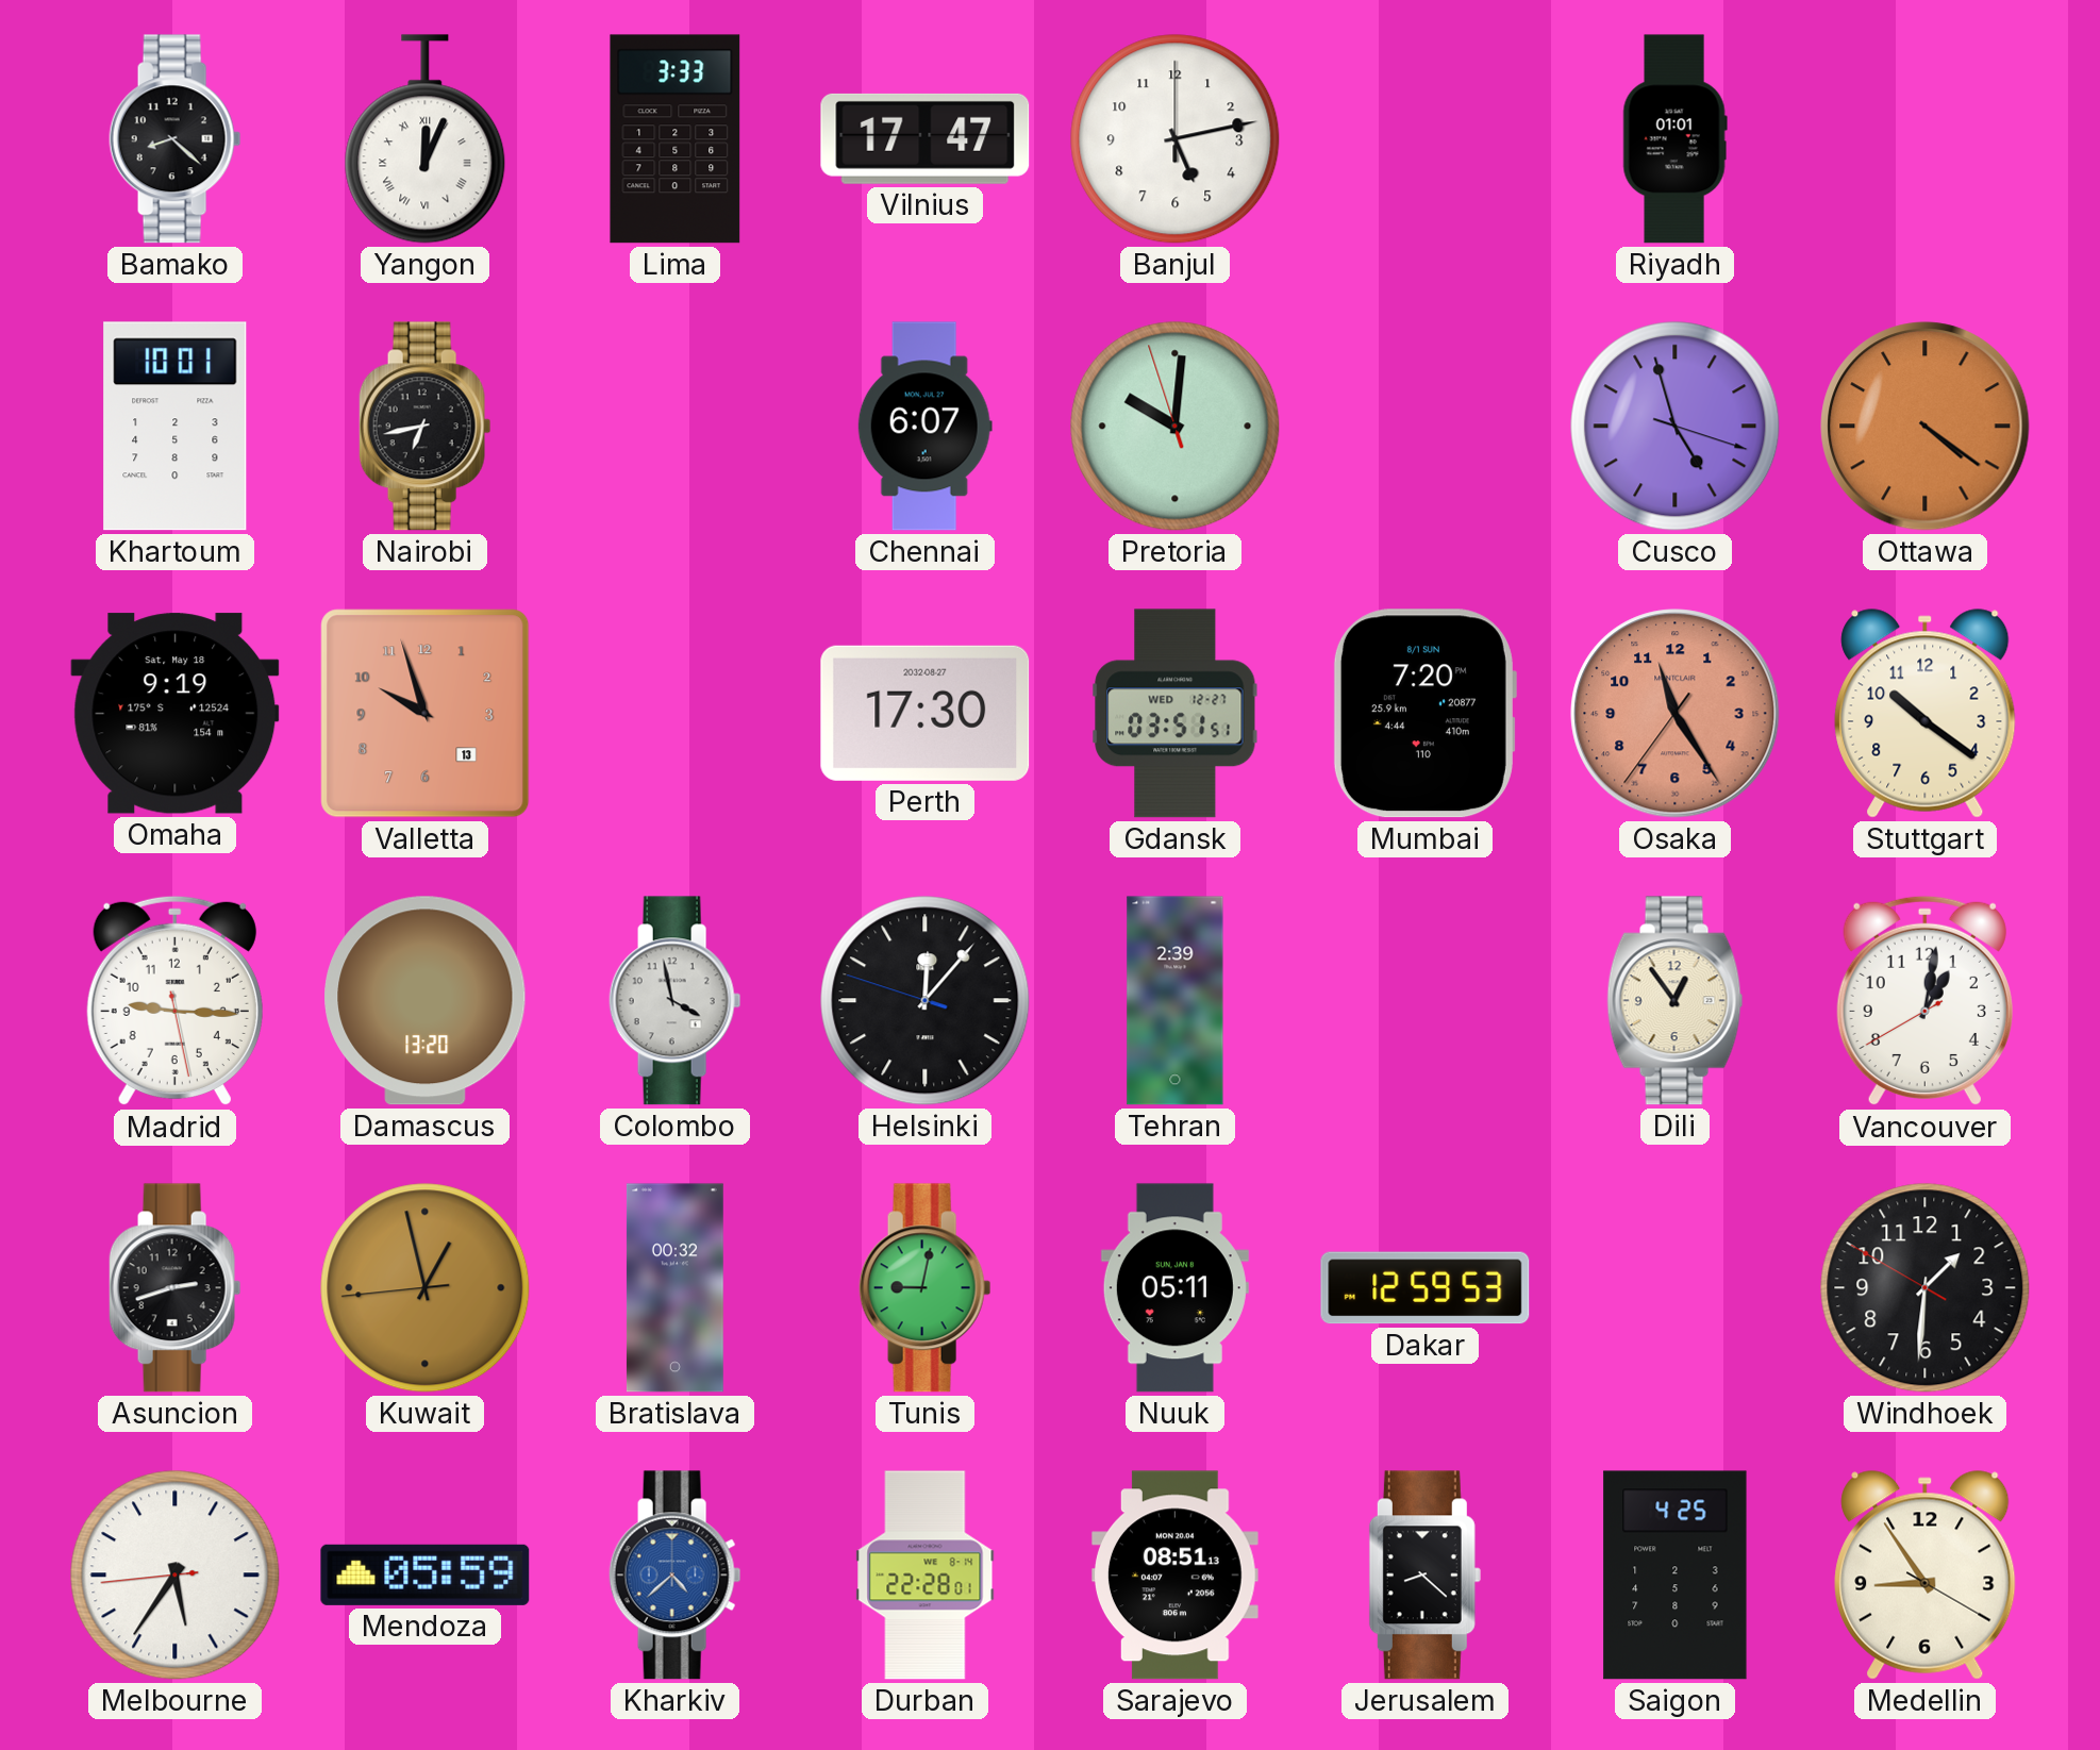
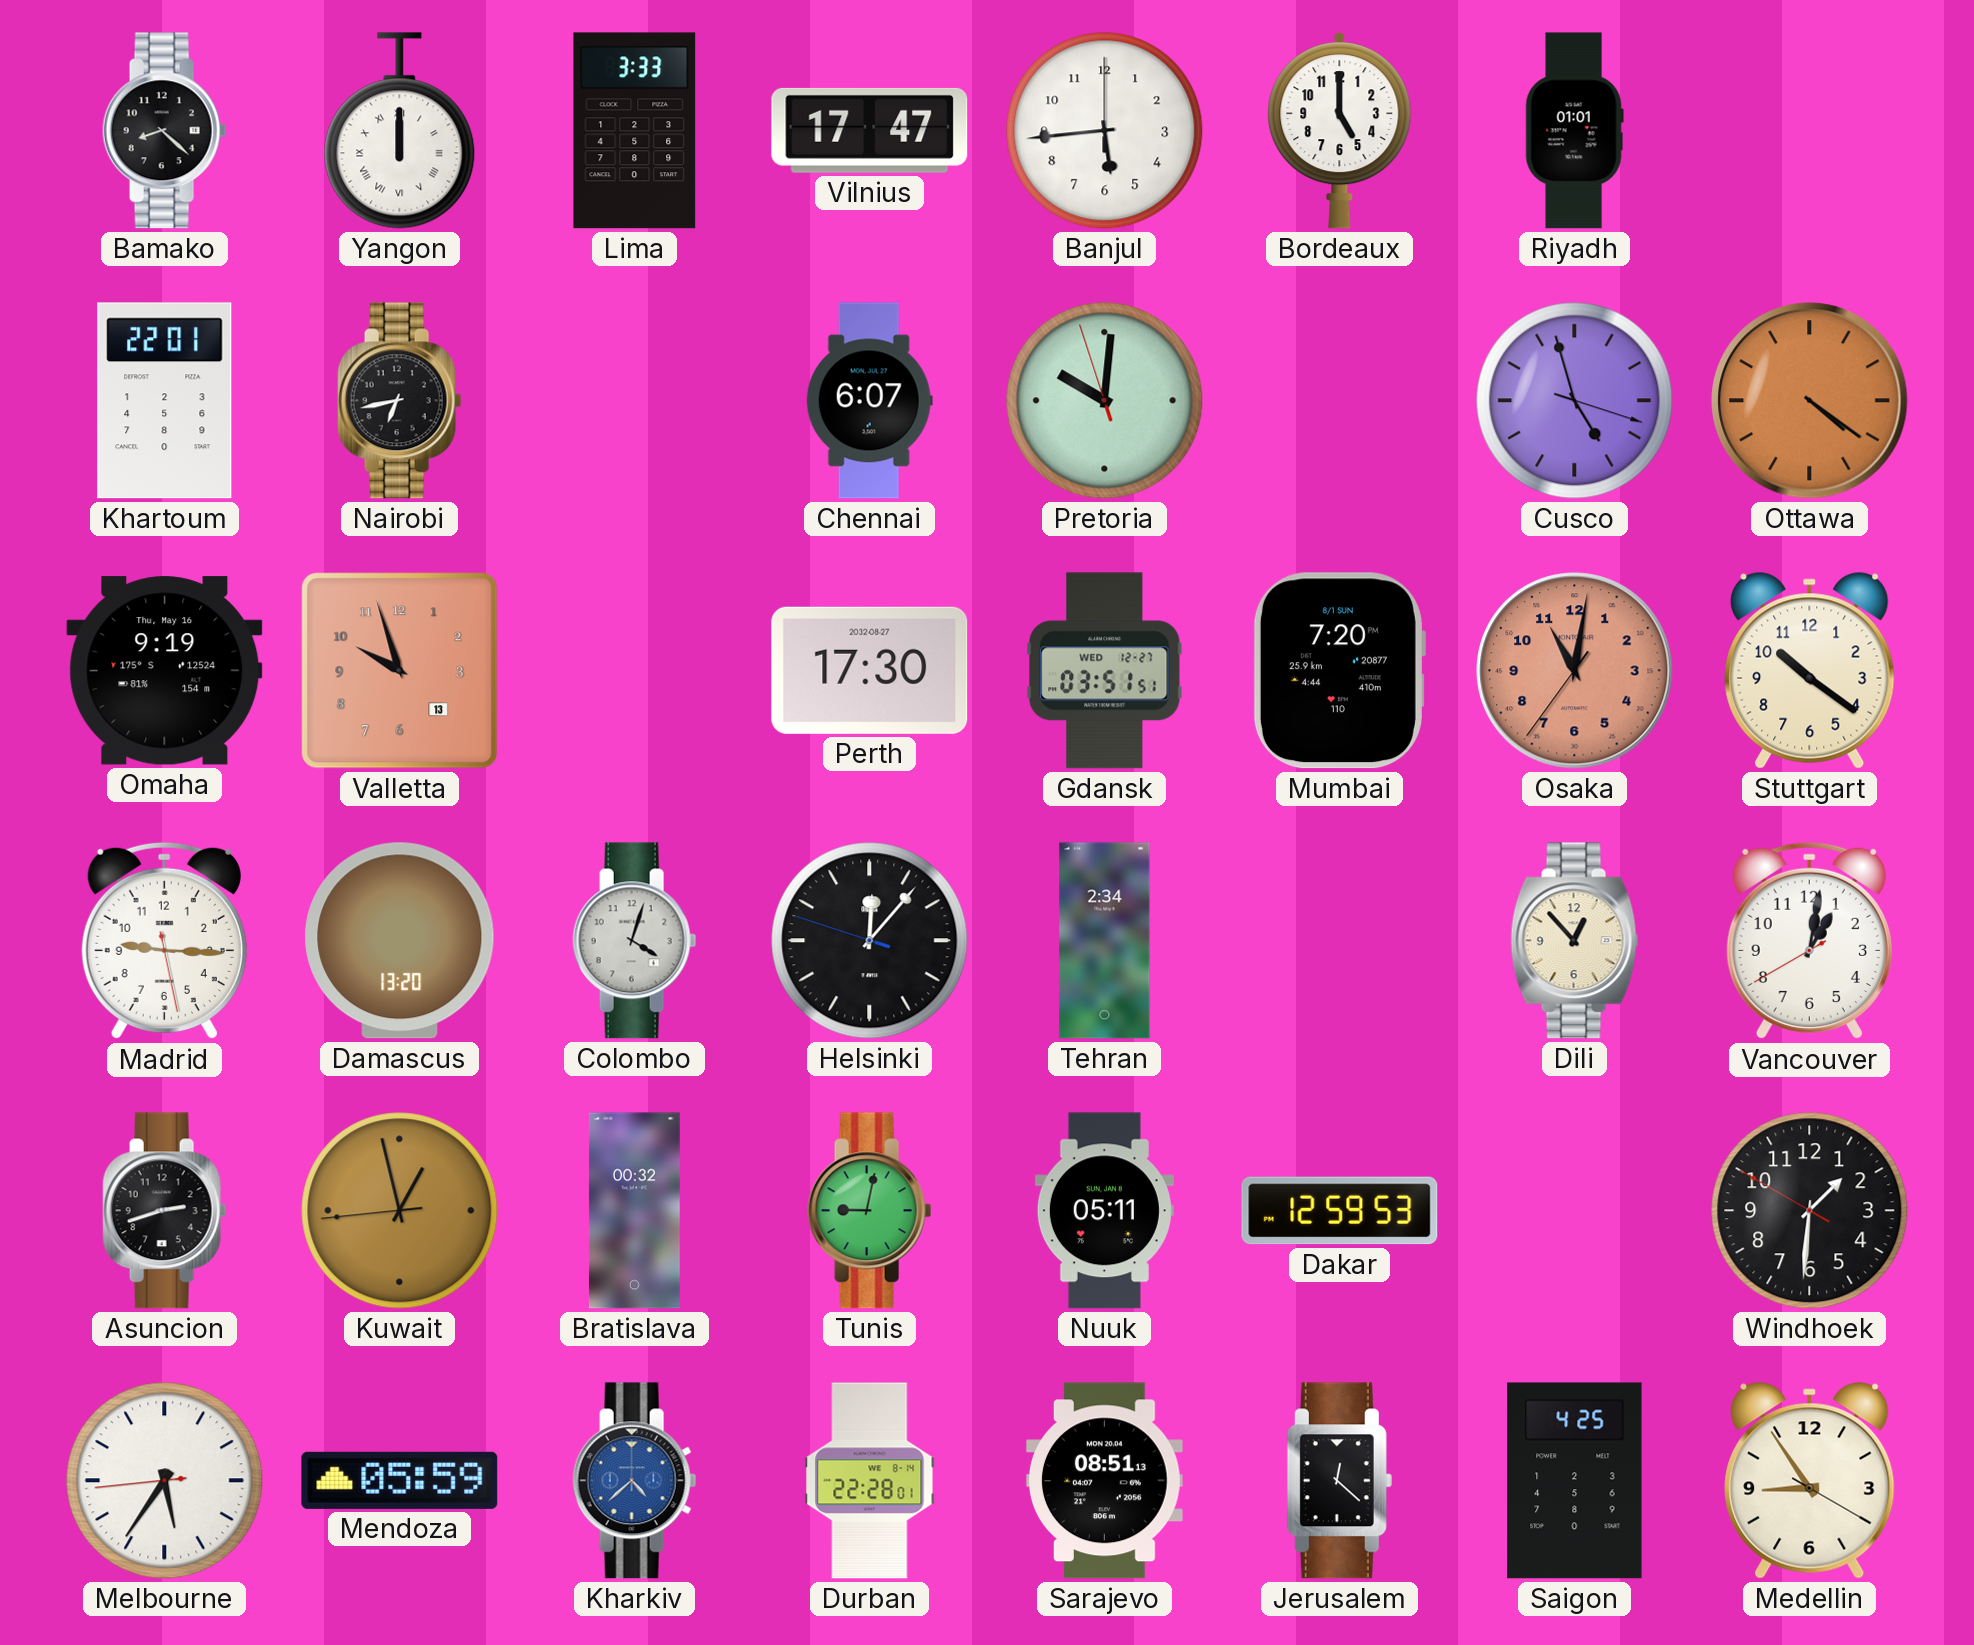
Yangon: 12:04 -> 12:00
Banjul: 5:13 -> 5:44
Bordeaux: none -> 5:00
Khartoum: 10:01 -> 22:01
Omaha date: Sat, May 18 -> Thu, May 16
Osaka: 11:24 -> 11:01
Colombo: 3:58 -> 4:03
Tehran: 2:39 -> 2:34
Dili: 12:54 -> 12:53
Jerusalem: 8:22 -> 12:22
